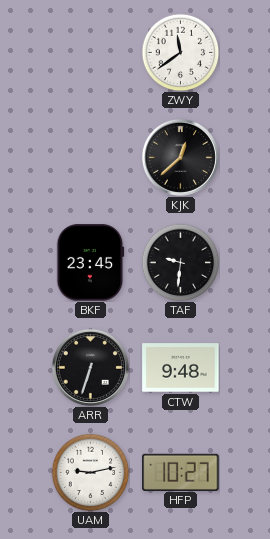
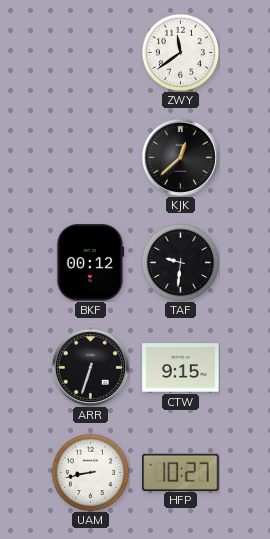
BKF: 23:45 -> 00:12
CTW: 9:48 -> 9:15
UAM: 9:13 -> 8:43
